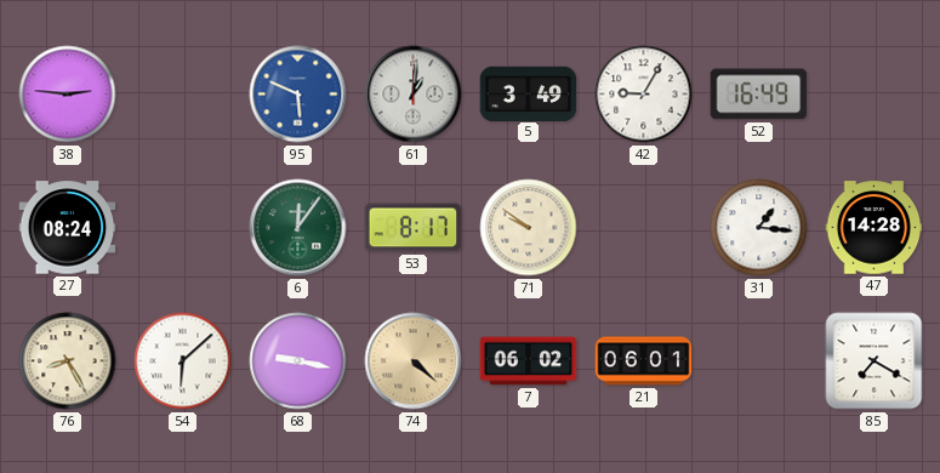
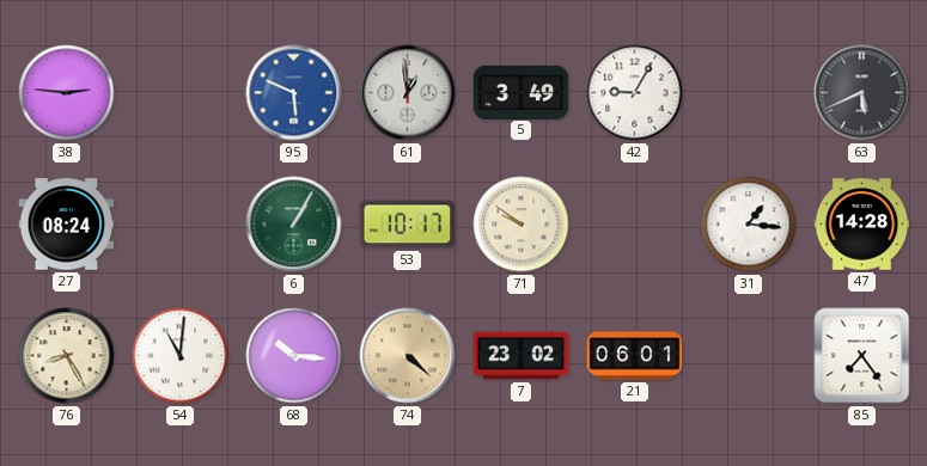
61: 1:01 -> 12:59
52: 16:49 -> none
63: none -> 5:41
6: 12:06 -> 1:05
53: 8:17 -> 10:17
54: 6:08 -> 11:01
68: 9:17 -> 10:16
7: 06:02 -> 23:02
85: 7:20 -> 7:24
